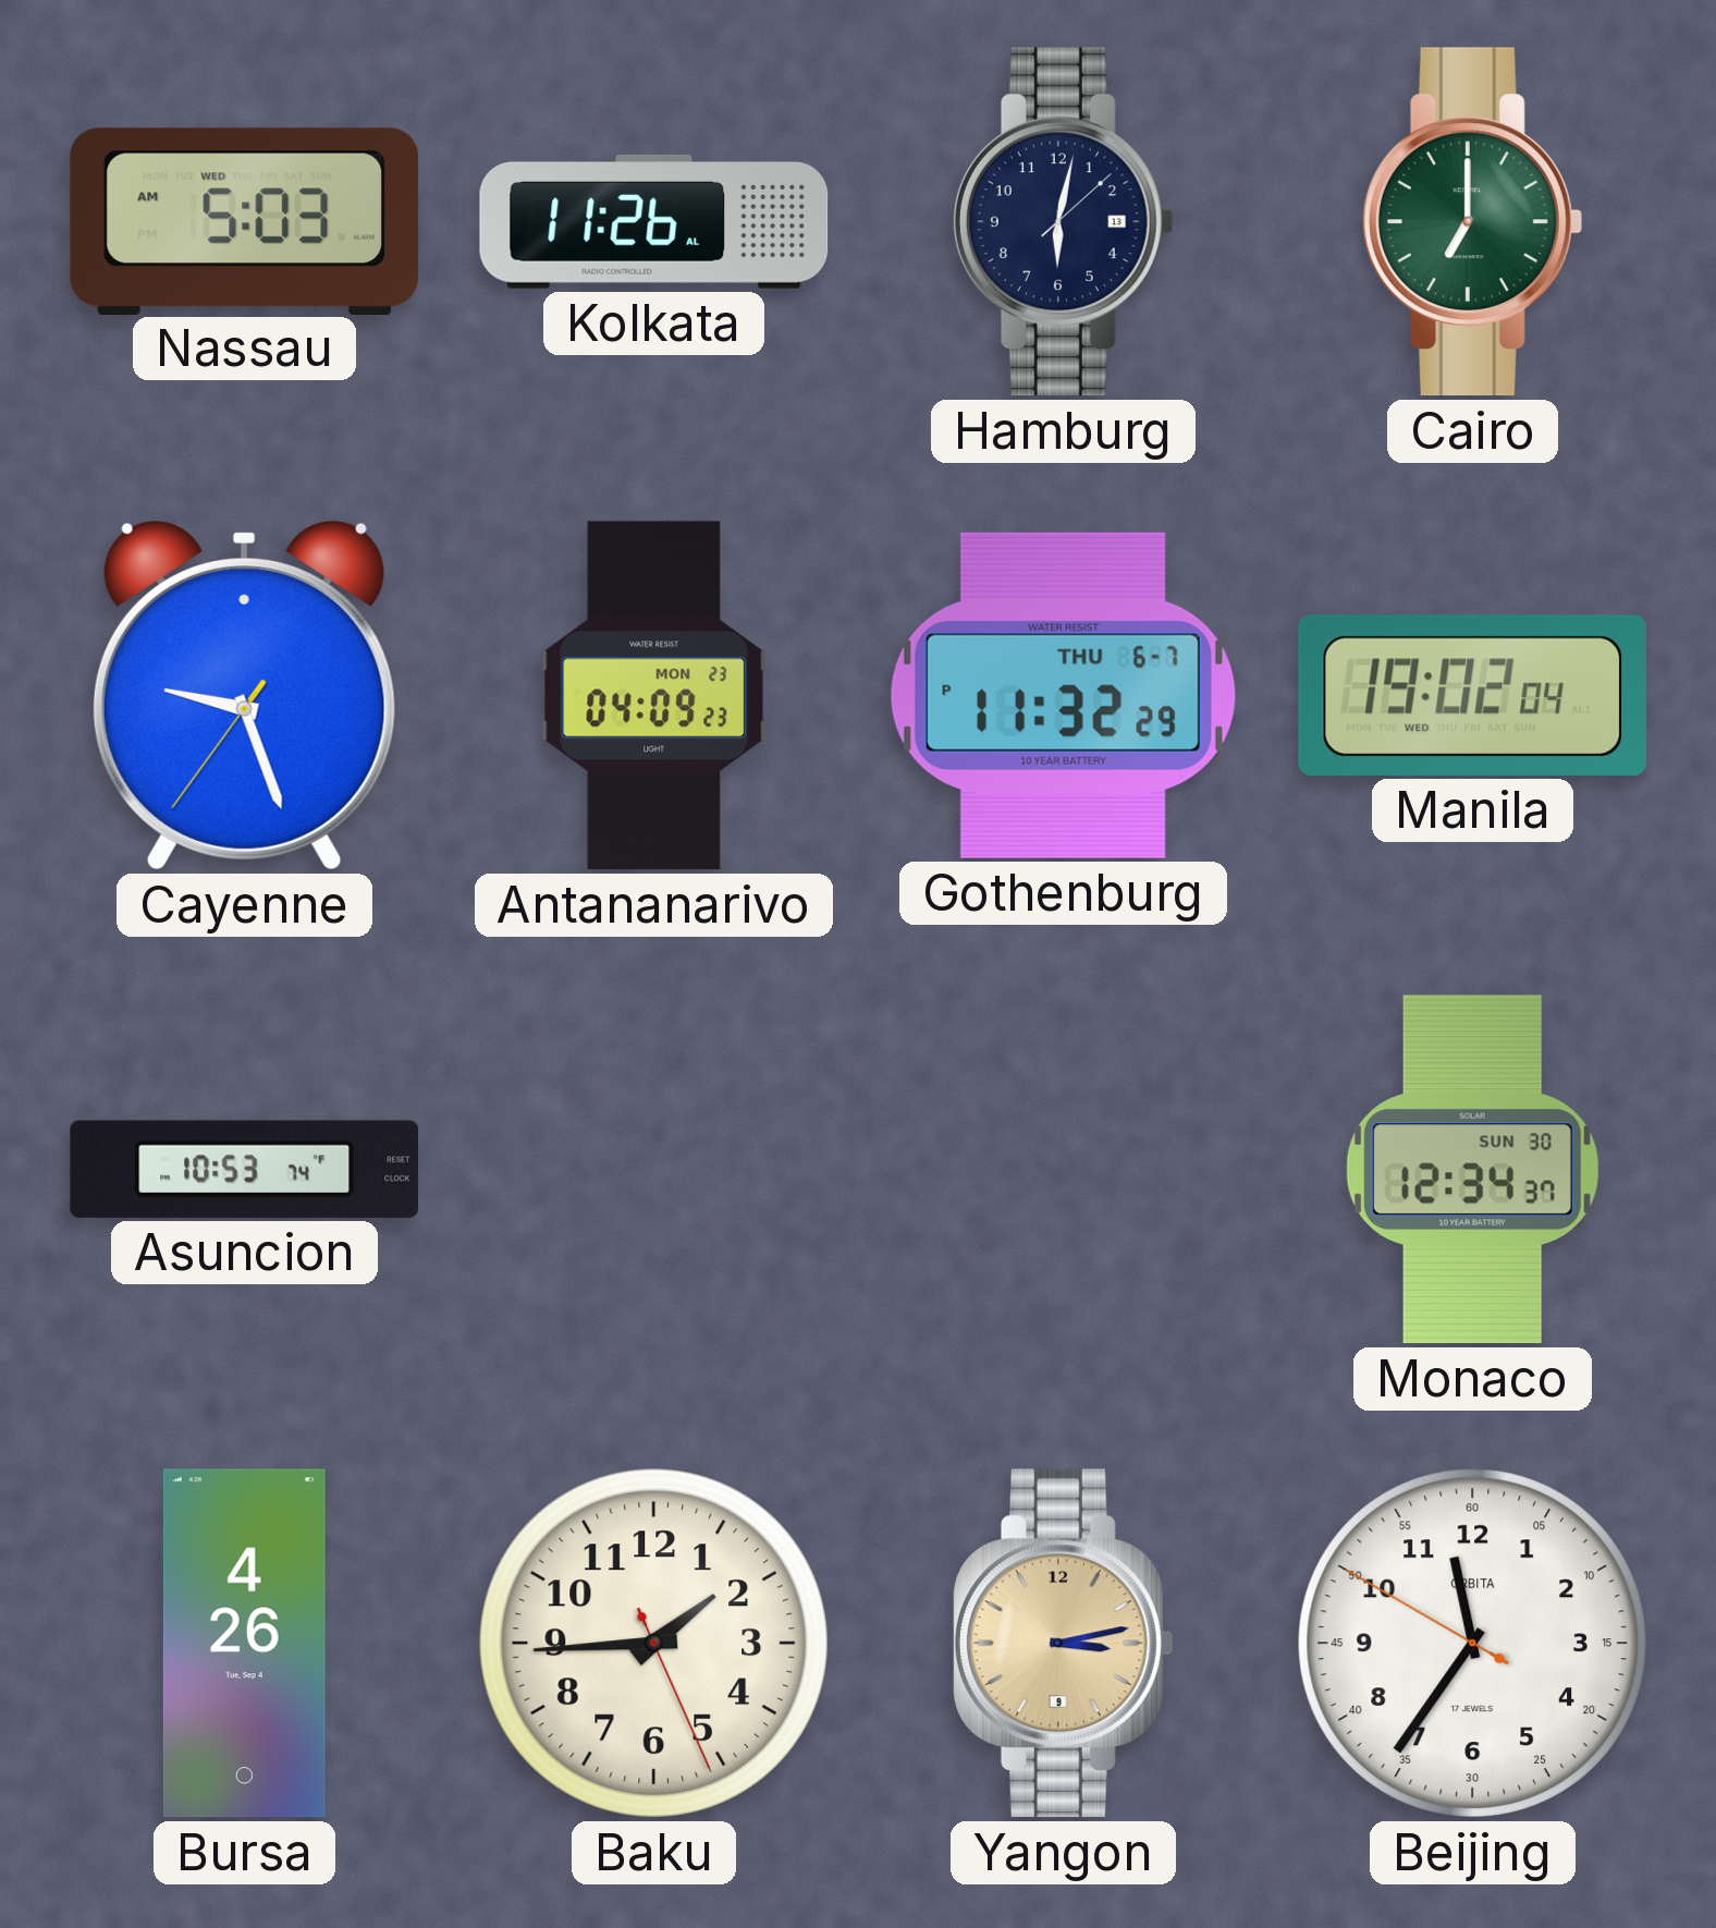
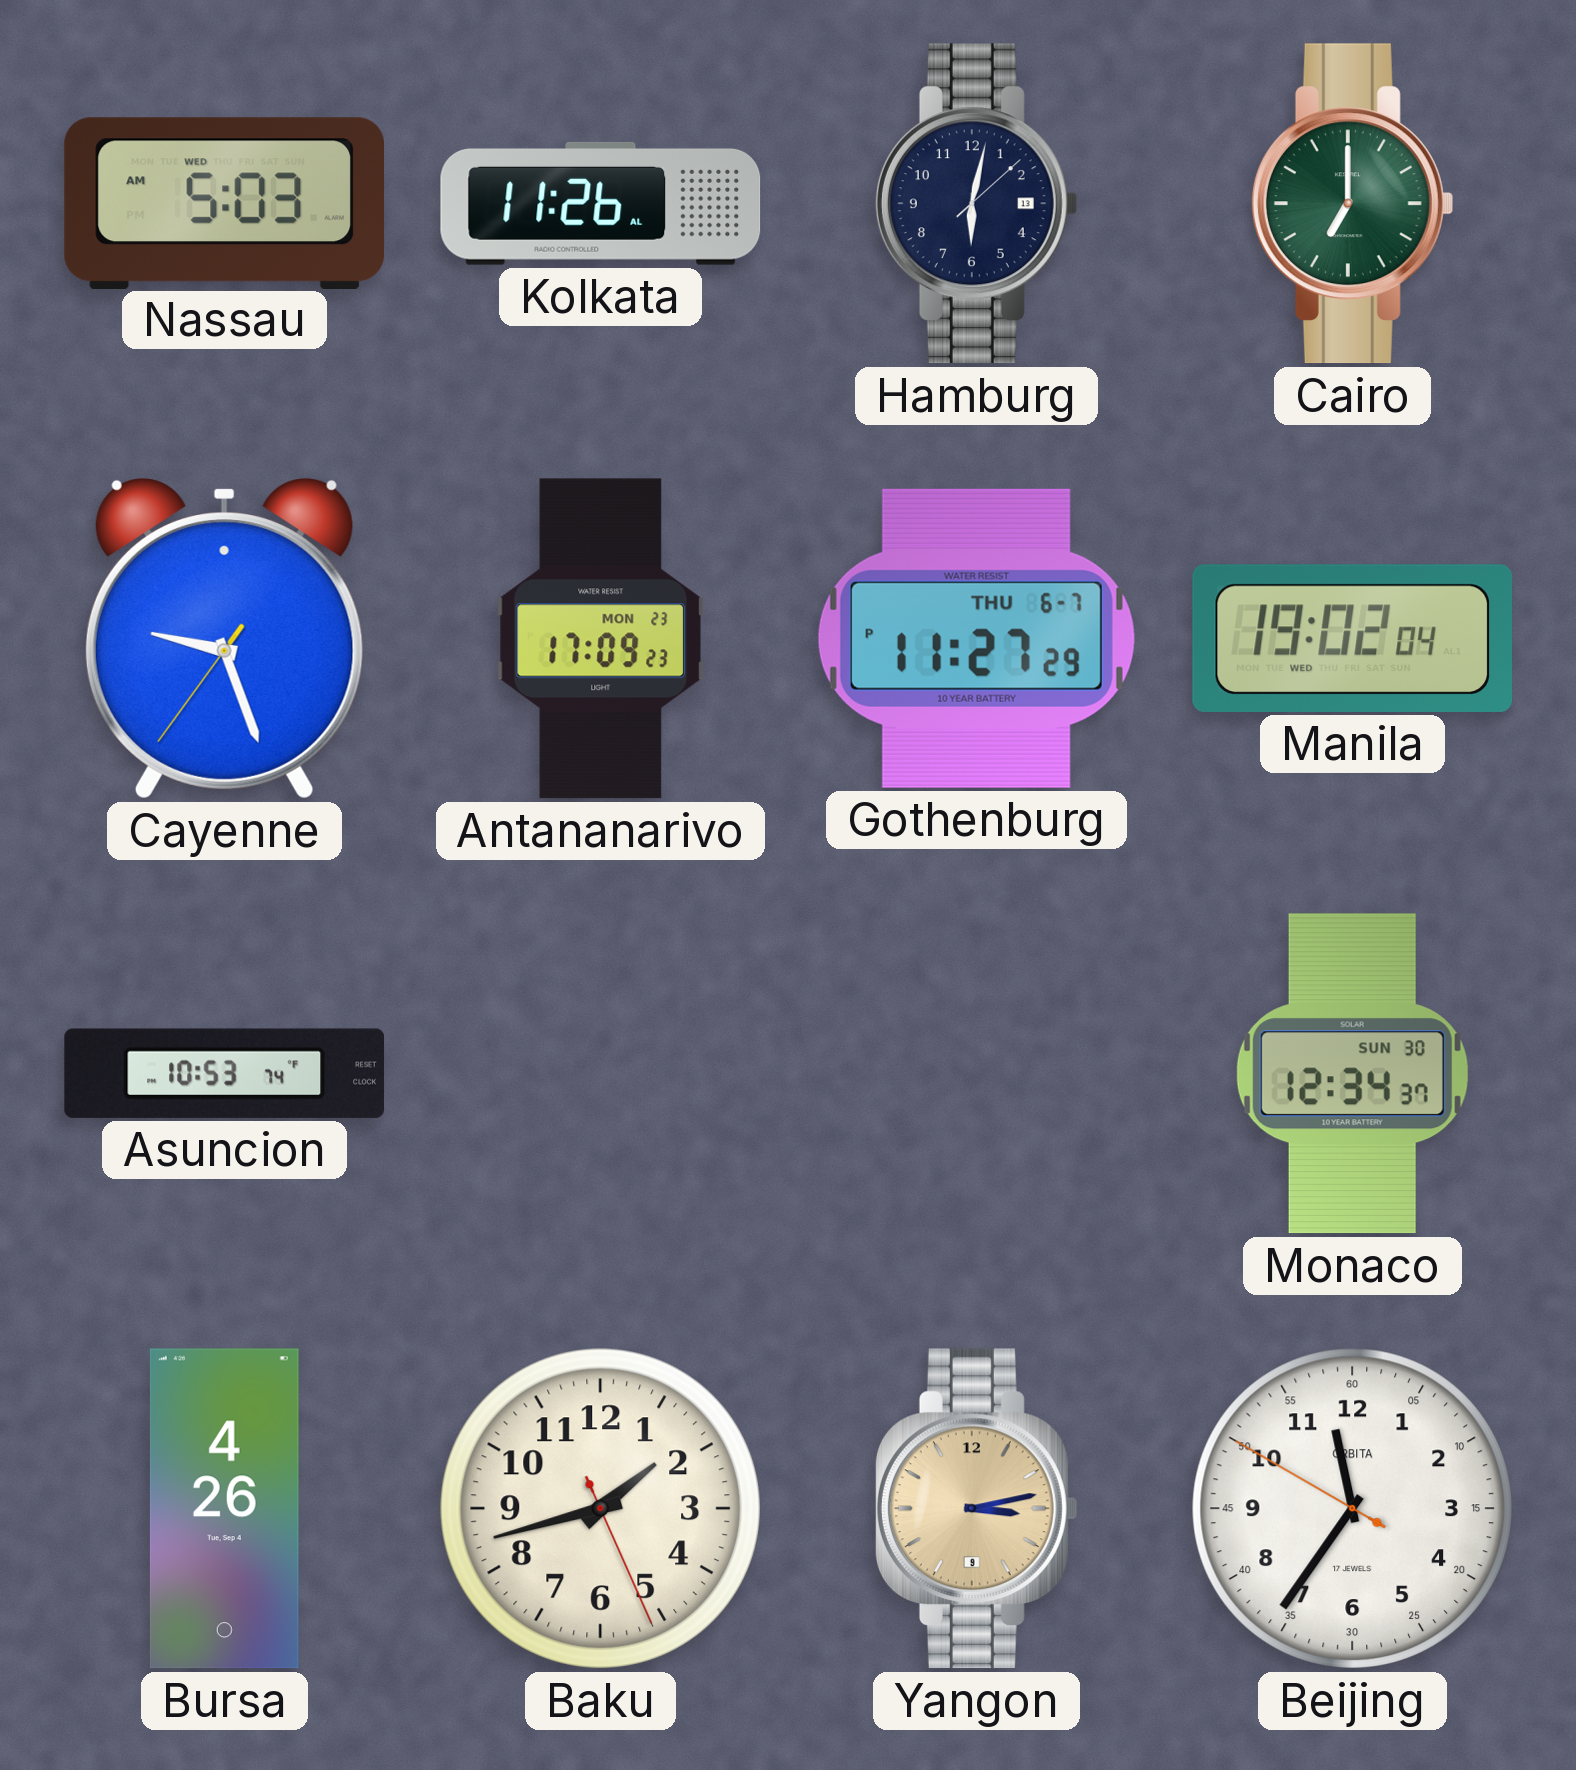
Antananarivo: 04:09 -> 17:09
Gothenburg: 11:32 -> 11:27
Baku: 1:44 -> 1:42
